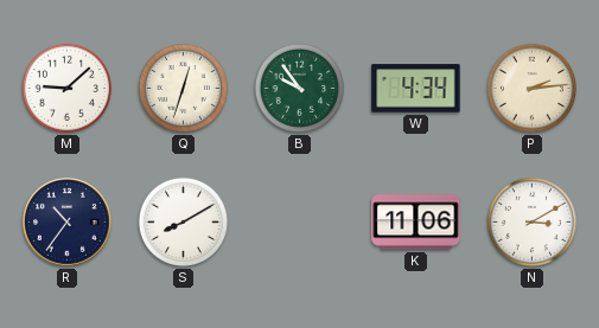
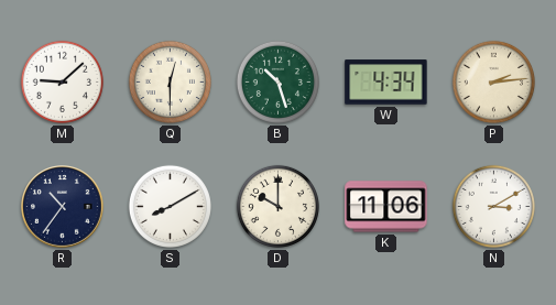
Q: 12:33 -> 12:30
B: 9:54 -> 10:27
D: none -> 10:00
